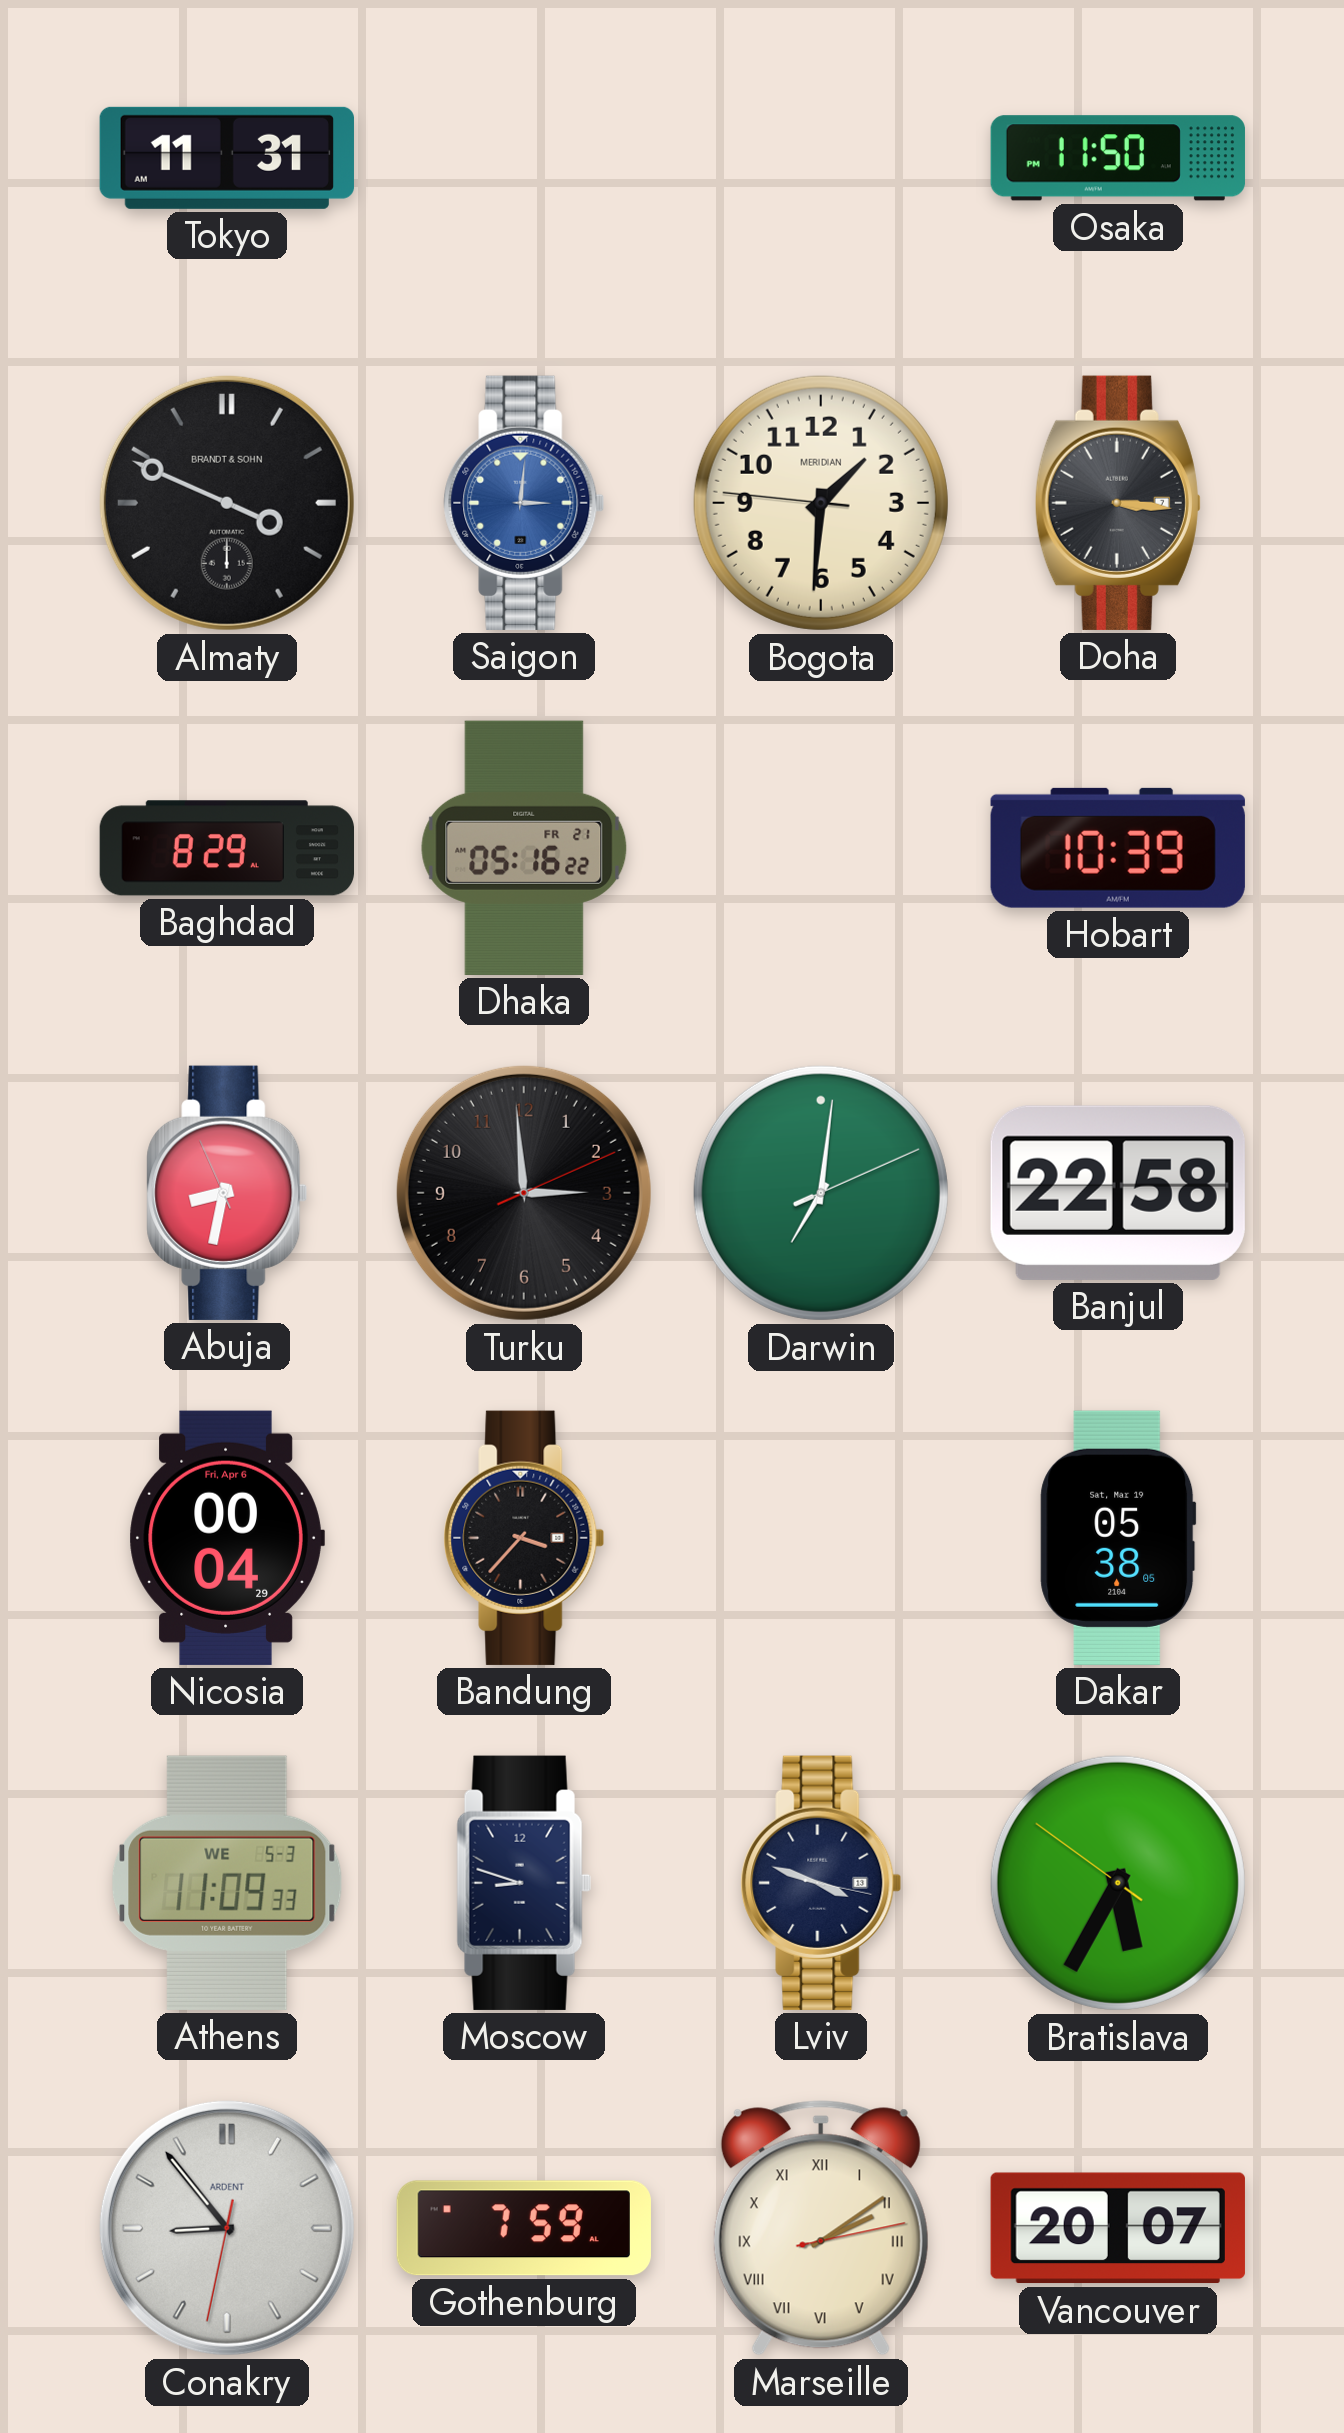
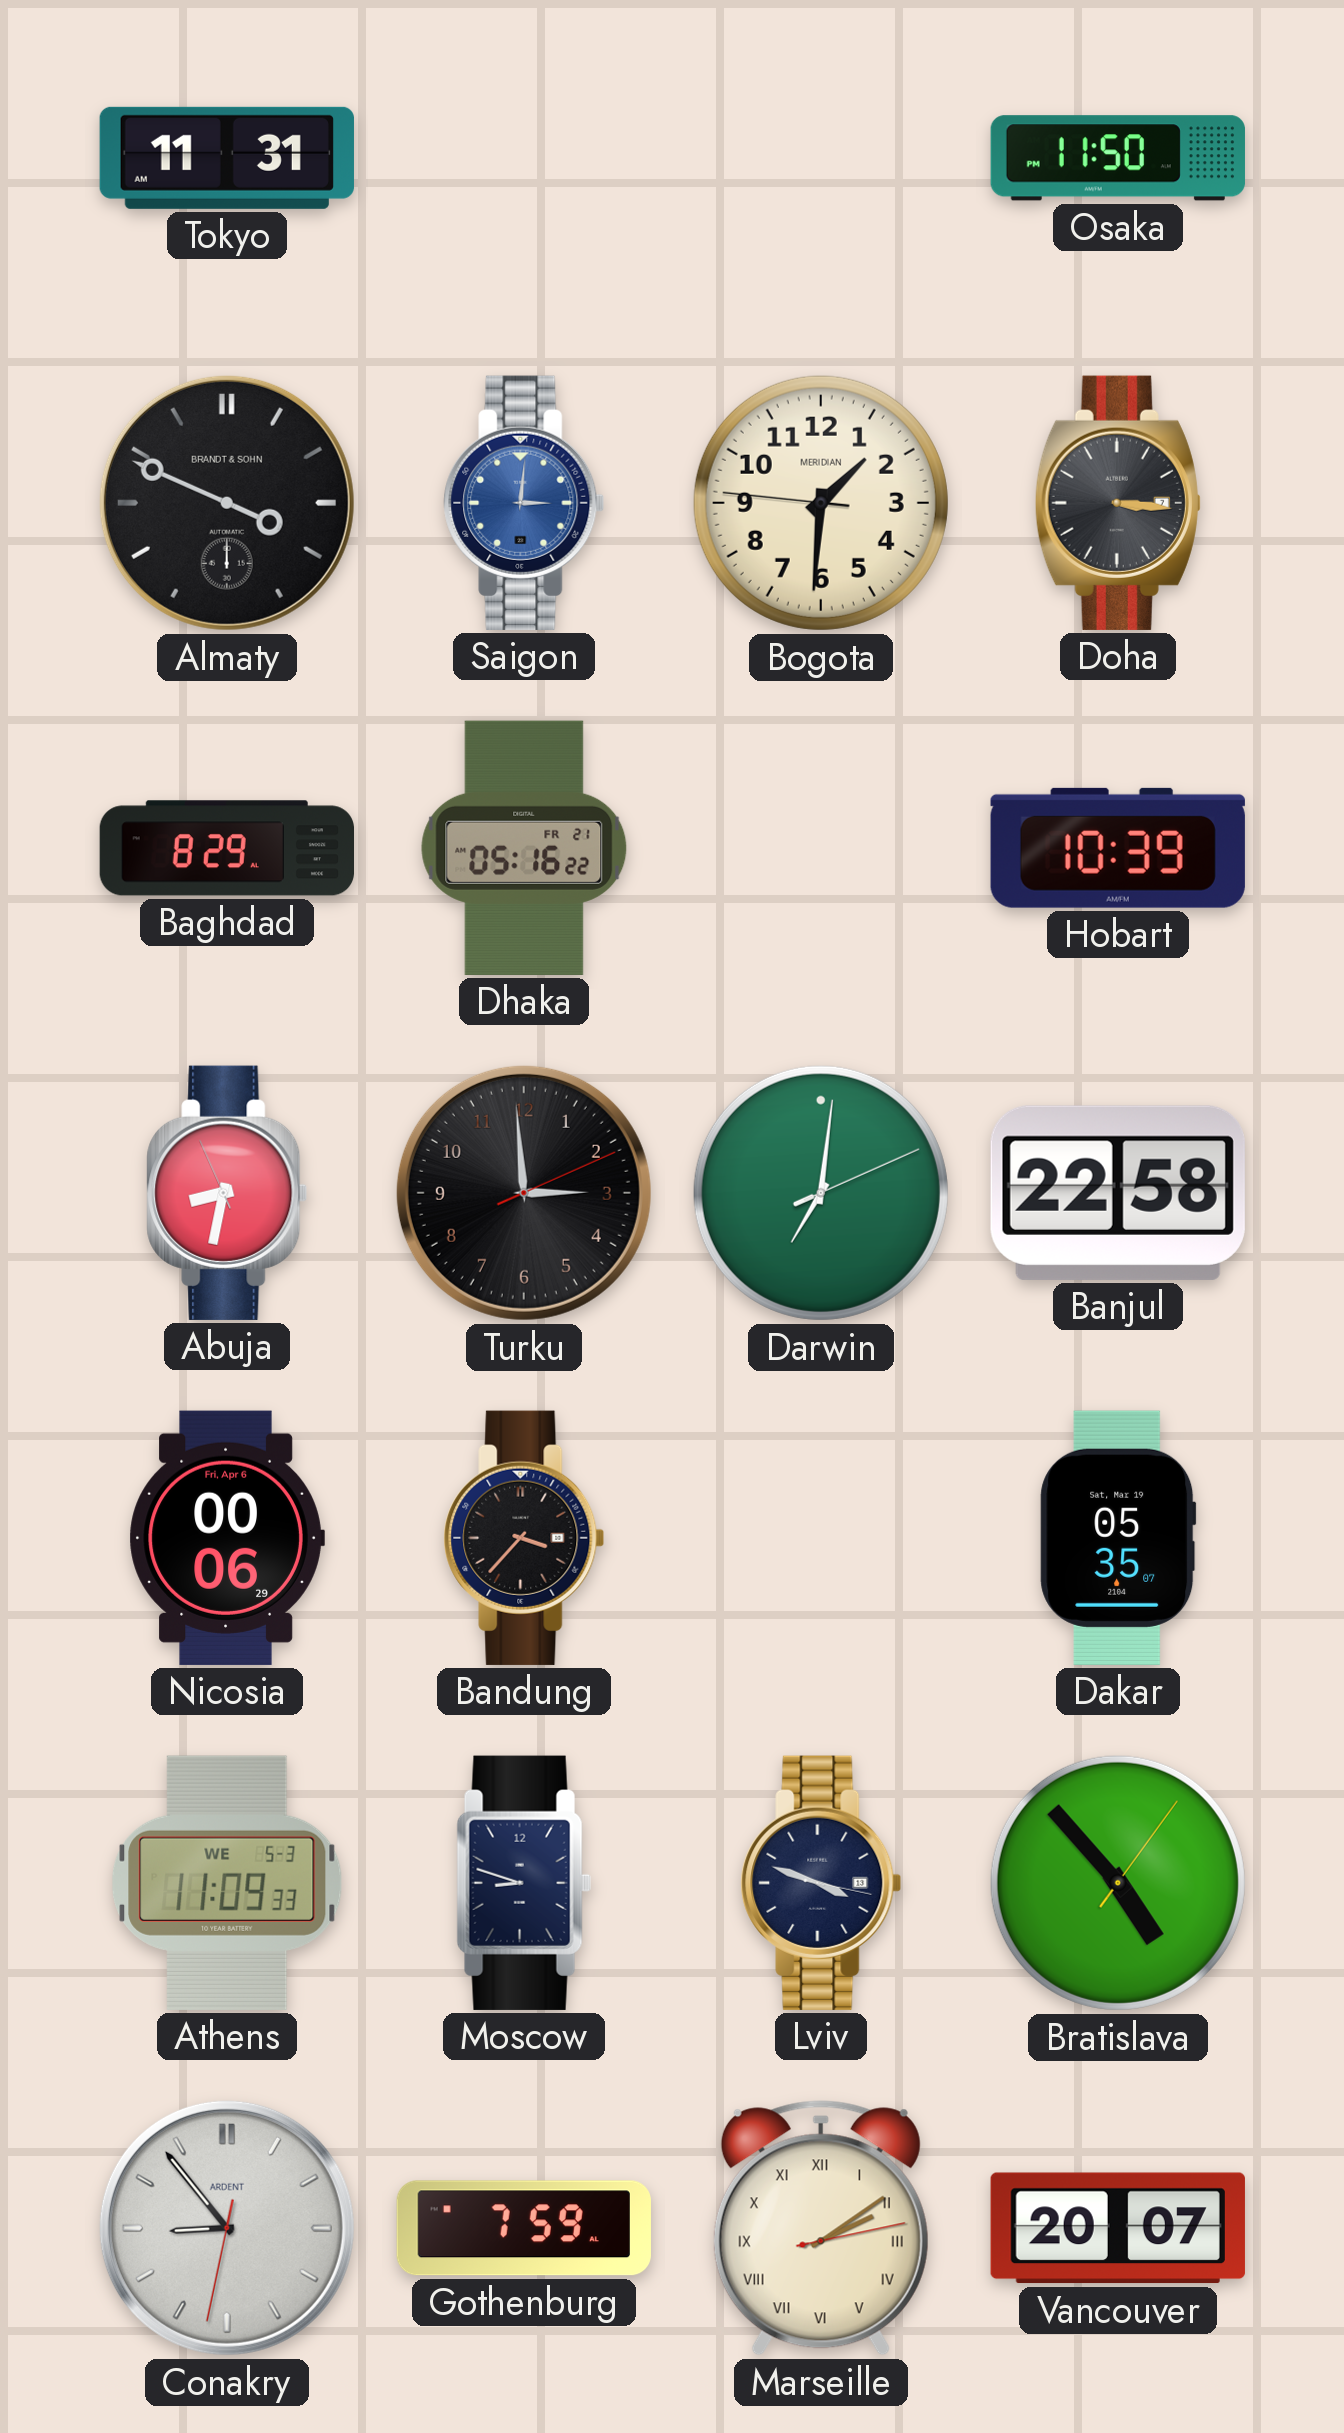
Nicosia: 00:04 -> 00:06
Dakar: 05:38 -> 05:35
Bratislava: 5:34 -> 4:53
